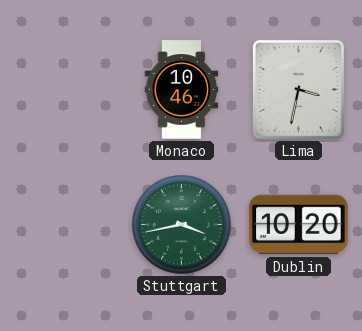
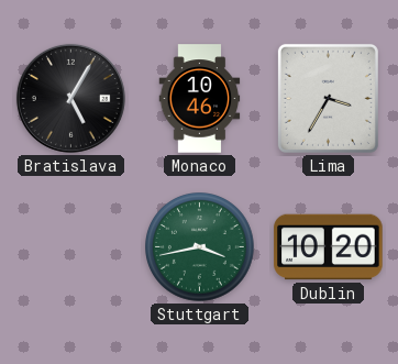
Bratislava: none -> 5:05
Lima: 3:32 -> 3:35
